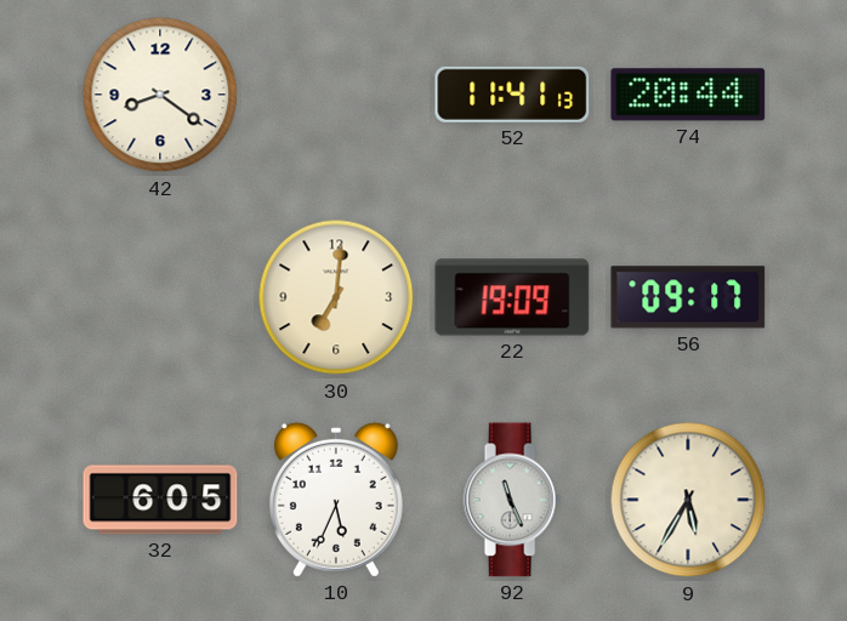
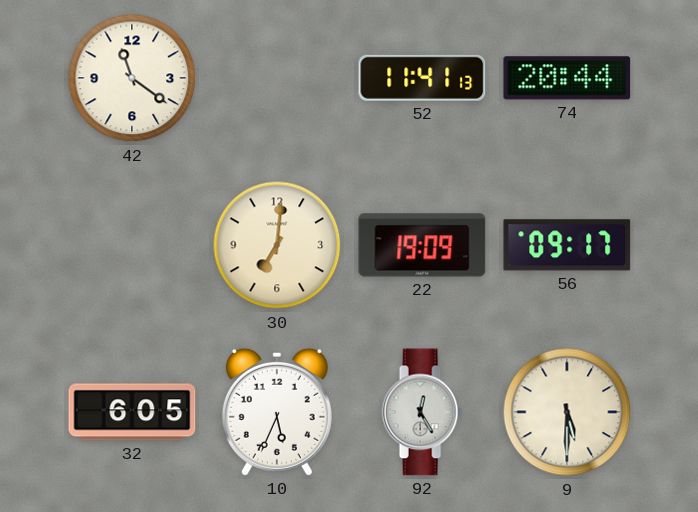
42: 8:21 -> 11:21
92: 11:26 -> 12:25
9: 5:35 -> 5:30
